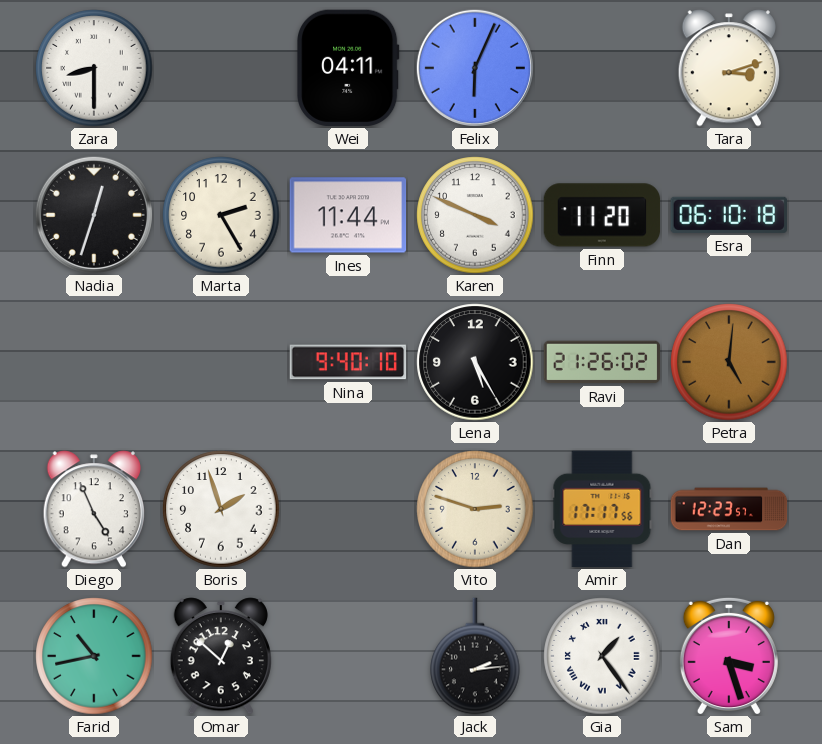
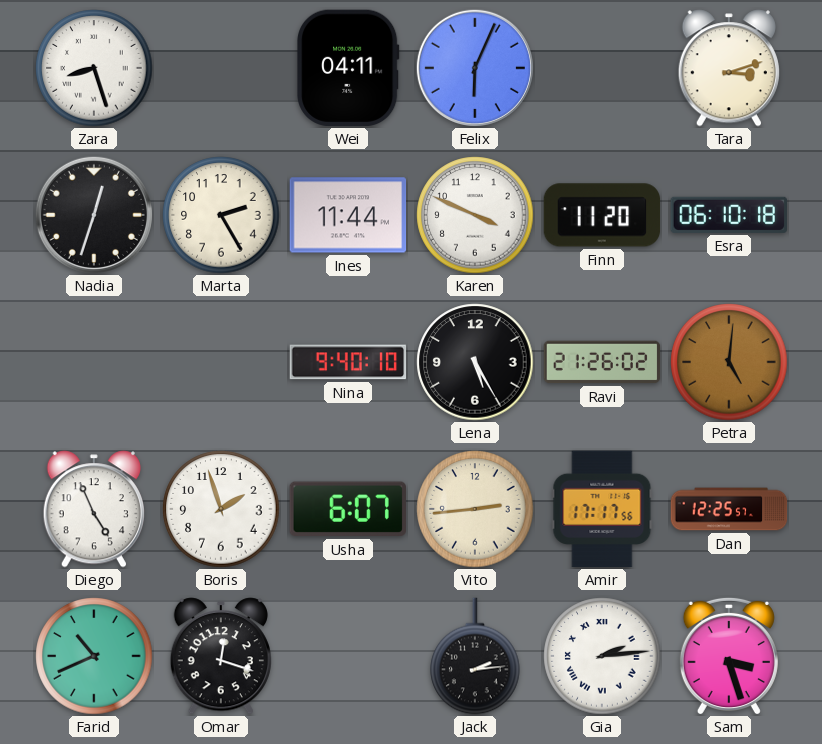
Zara: 8:30 -> 8:27
Usha: none -> 6:07
Vito: 2:48 -> 2:44
Dan: 12:23 -> 12:25
Farid: 10:43 -> 10:41
Omar: 12:52 -> 12:18
Gia: 1:24 -> 2:14
